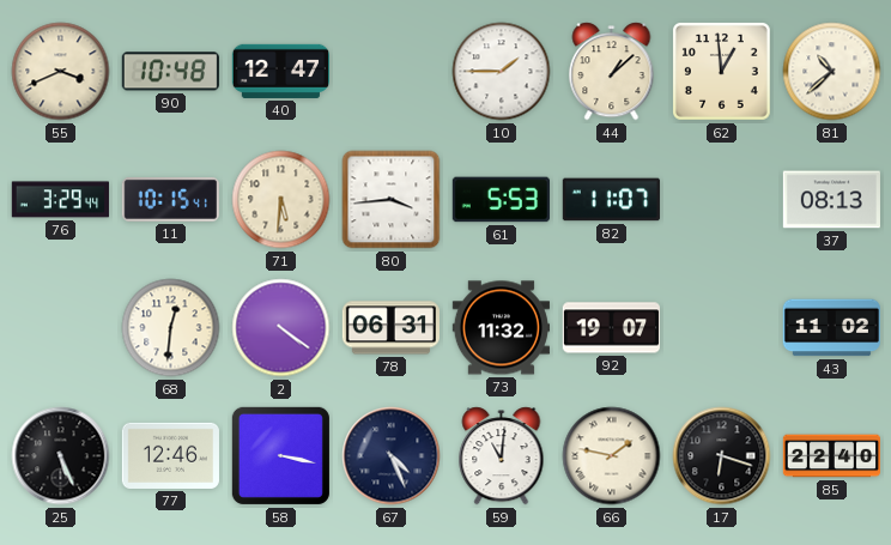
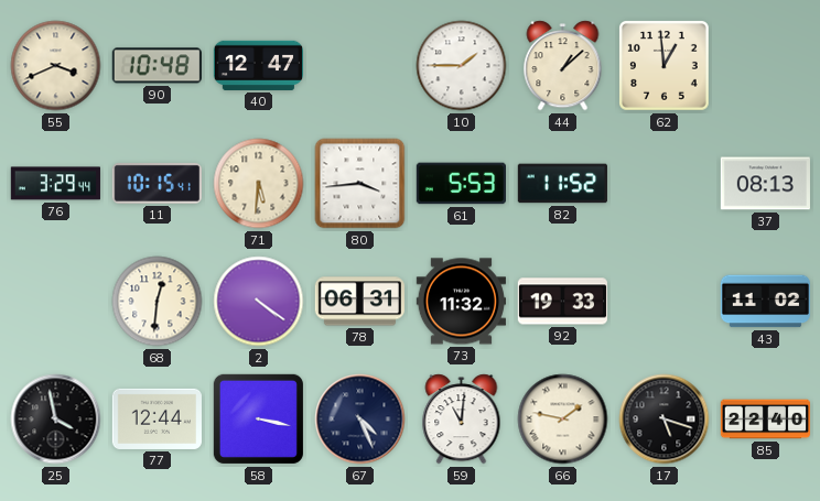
81: 10:38 -> none
82: 11:07 -> 11:52
92: 19:07 -> 19:33
25: 5:26 -> 3:58
77: 12:46 -> 12:44
17: 6:18 -> 5:18
